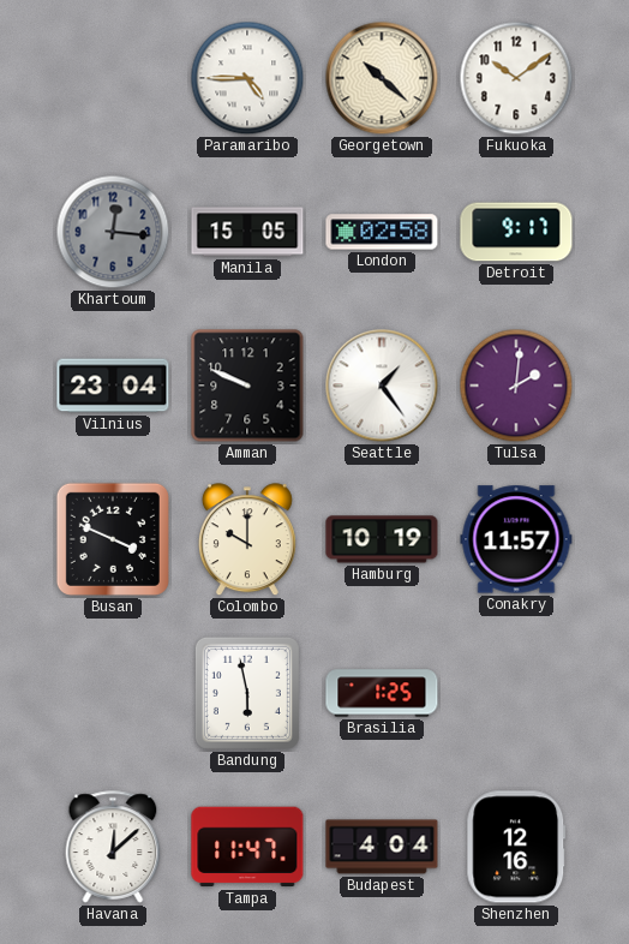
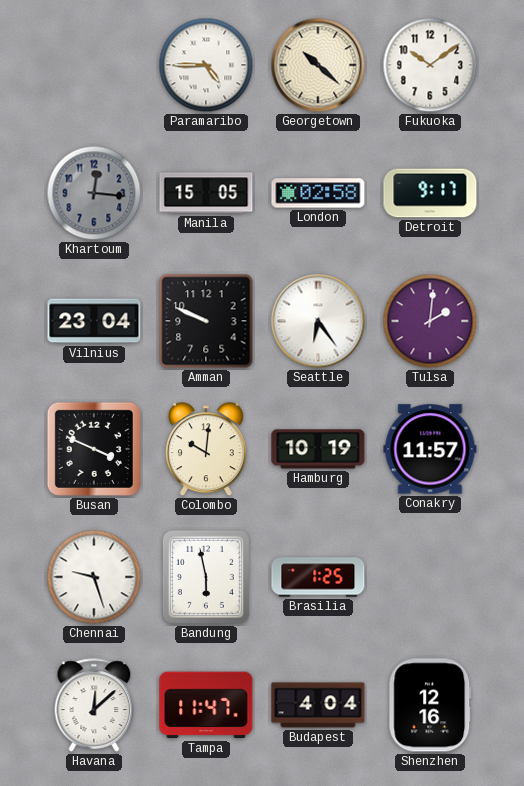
Seattle: 1:24 -> 6:24
Colombo: 10:00 -> 10:01
Chennai: none -> 9:27
